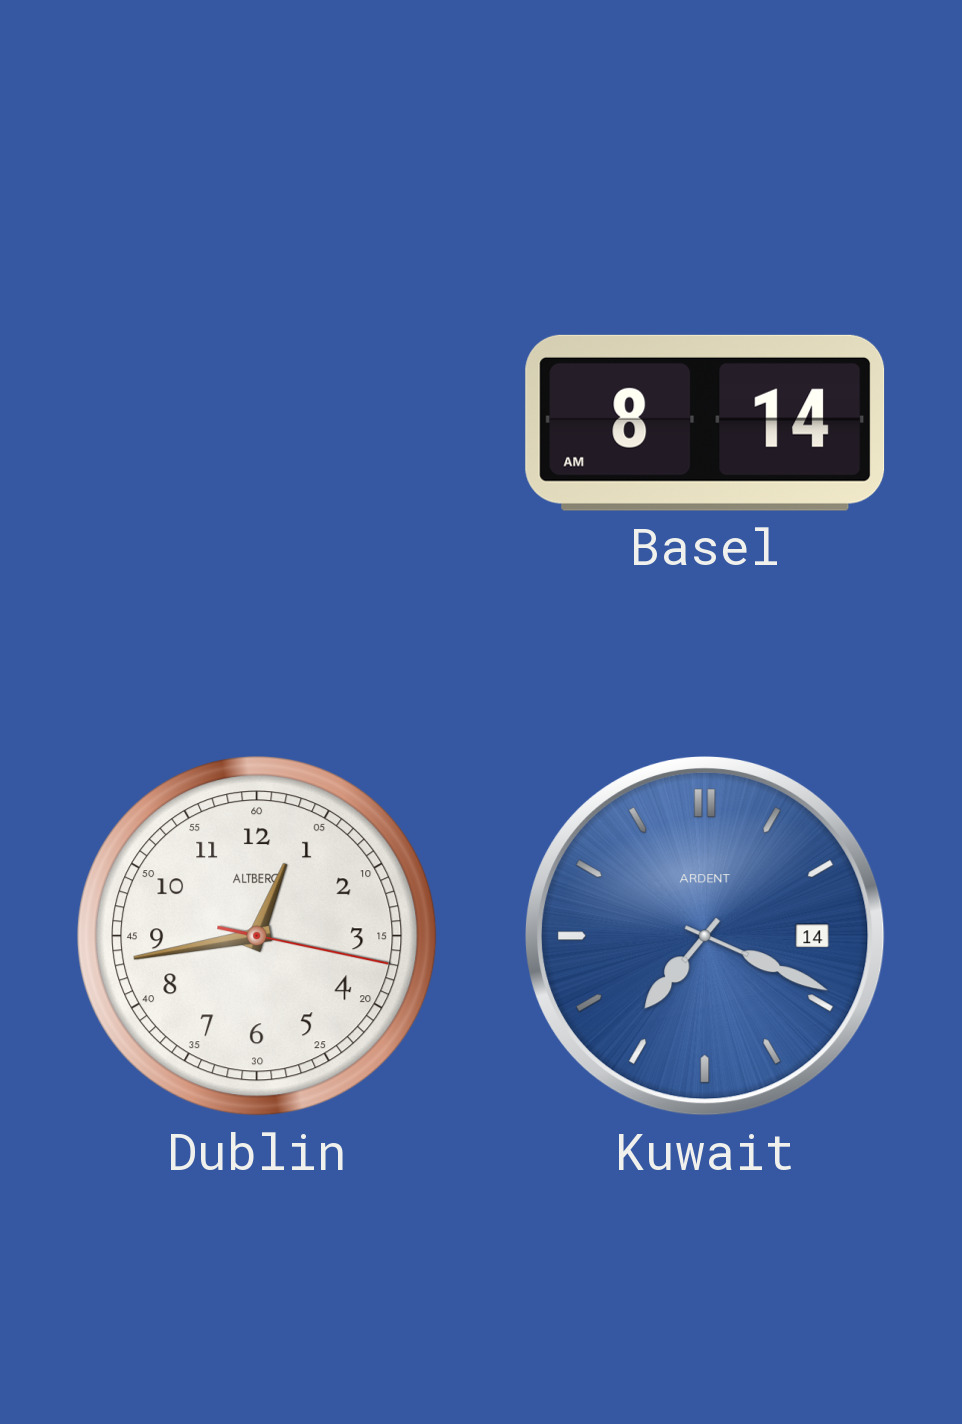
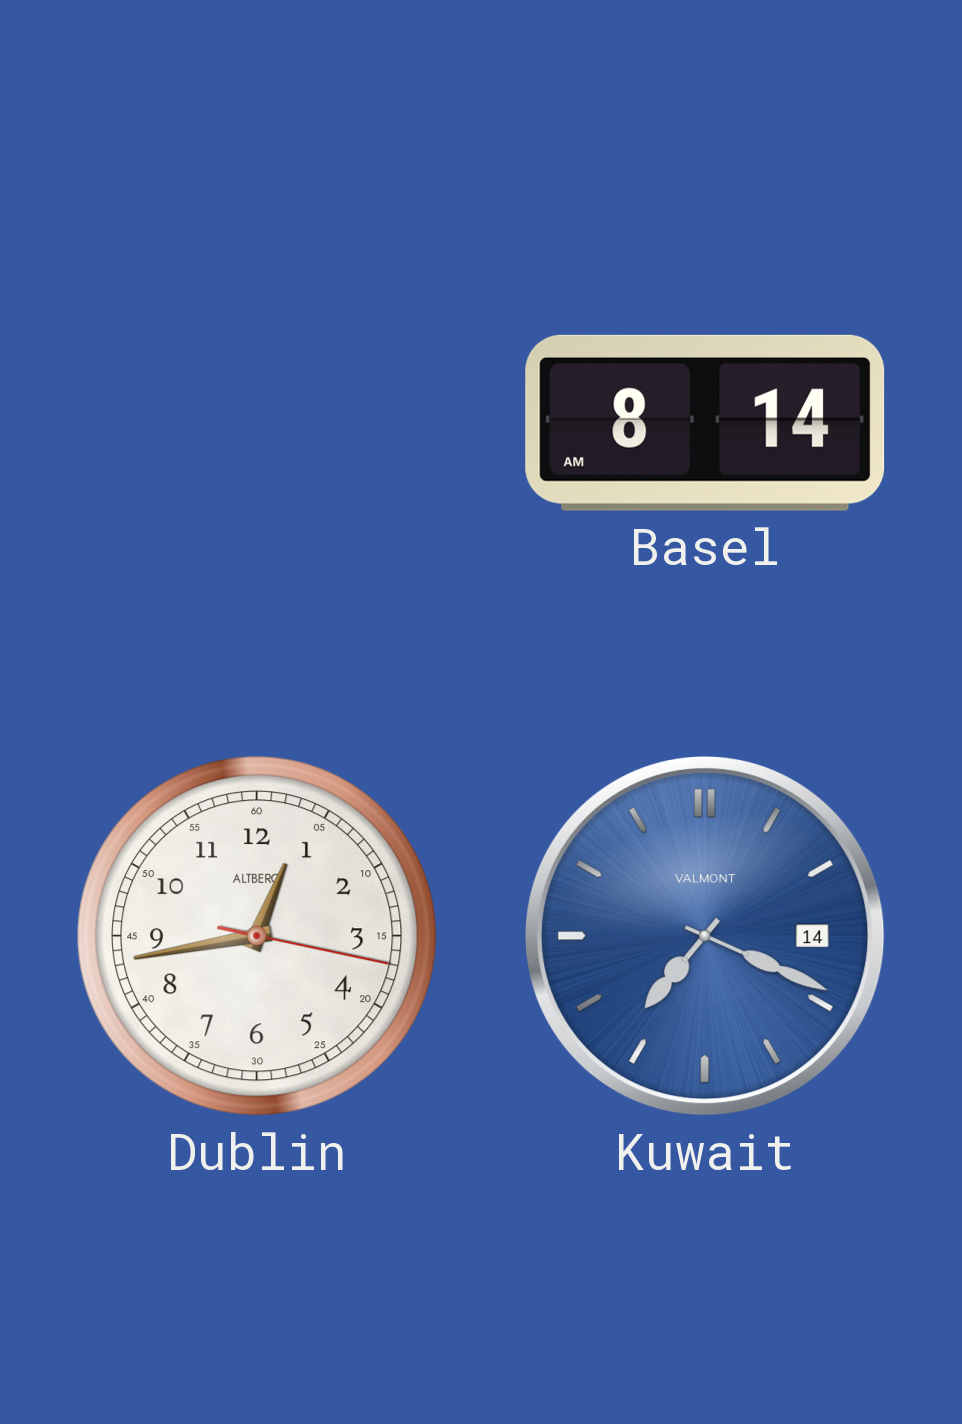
Kuwait brand: ARDENT -> VALMONT
